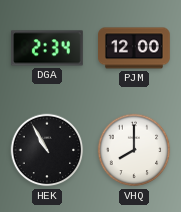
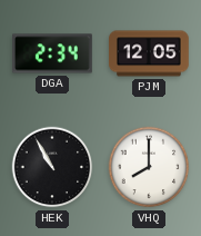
PJM: 12:00 -> 12:05
